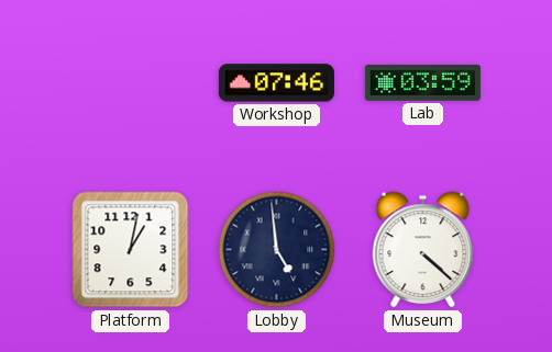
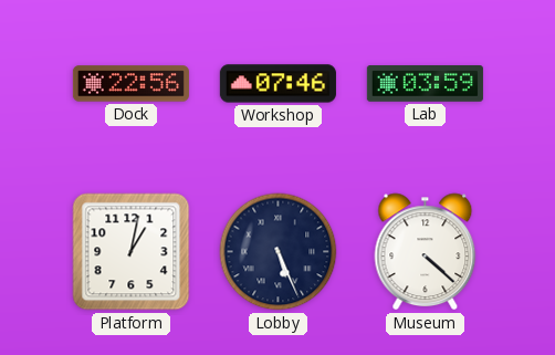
Dock: none -> 22:56
Lobby: 4:59 -> 5:26
